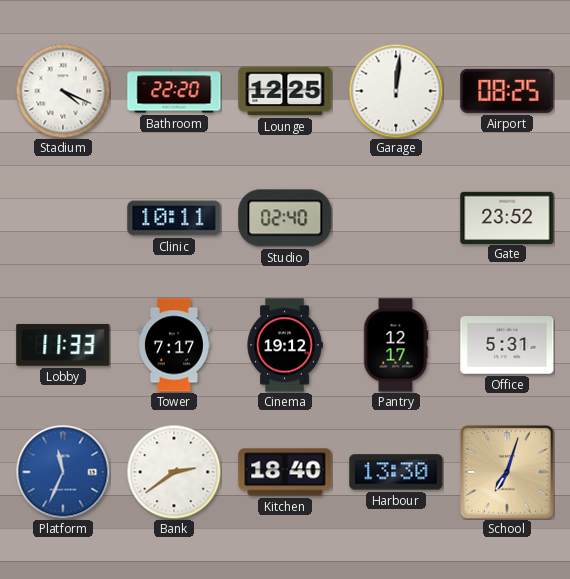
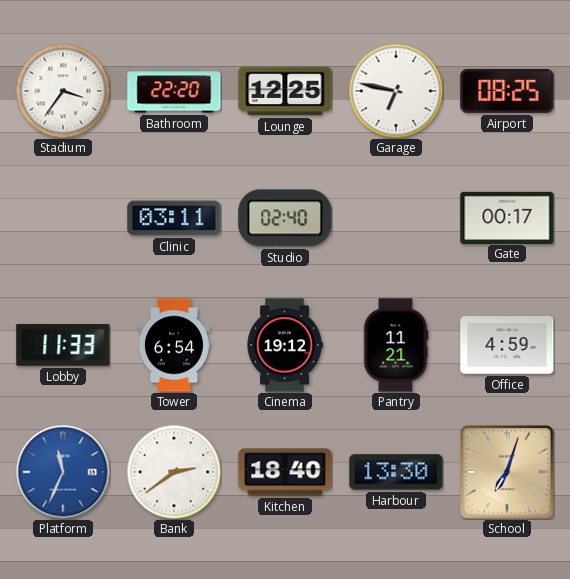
Stadium: 4:19 -> 3:36
Garage: 12:01 -> 6:47
Clinic: 10:11 -> 03:11
Gate: 23:52 -> 00:17
Tower: 7:17 -> 6:54
Pantry: 12:17 -> 11:21
Office: 5:31 -> 4:59
